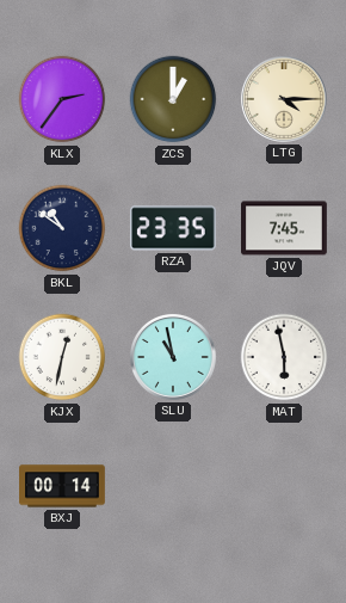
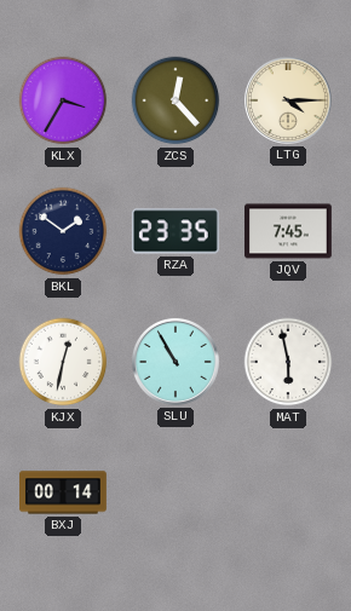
KLX: 2:36 -> 3:35
ZCS: 1:00 -> 12:23
BKL: 10:51 -> 1:51
SLU: 10:58 -> 10:55
